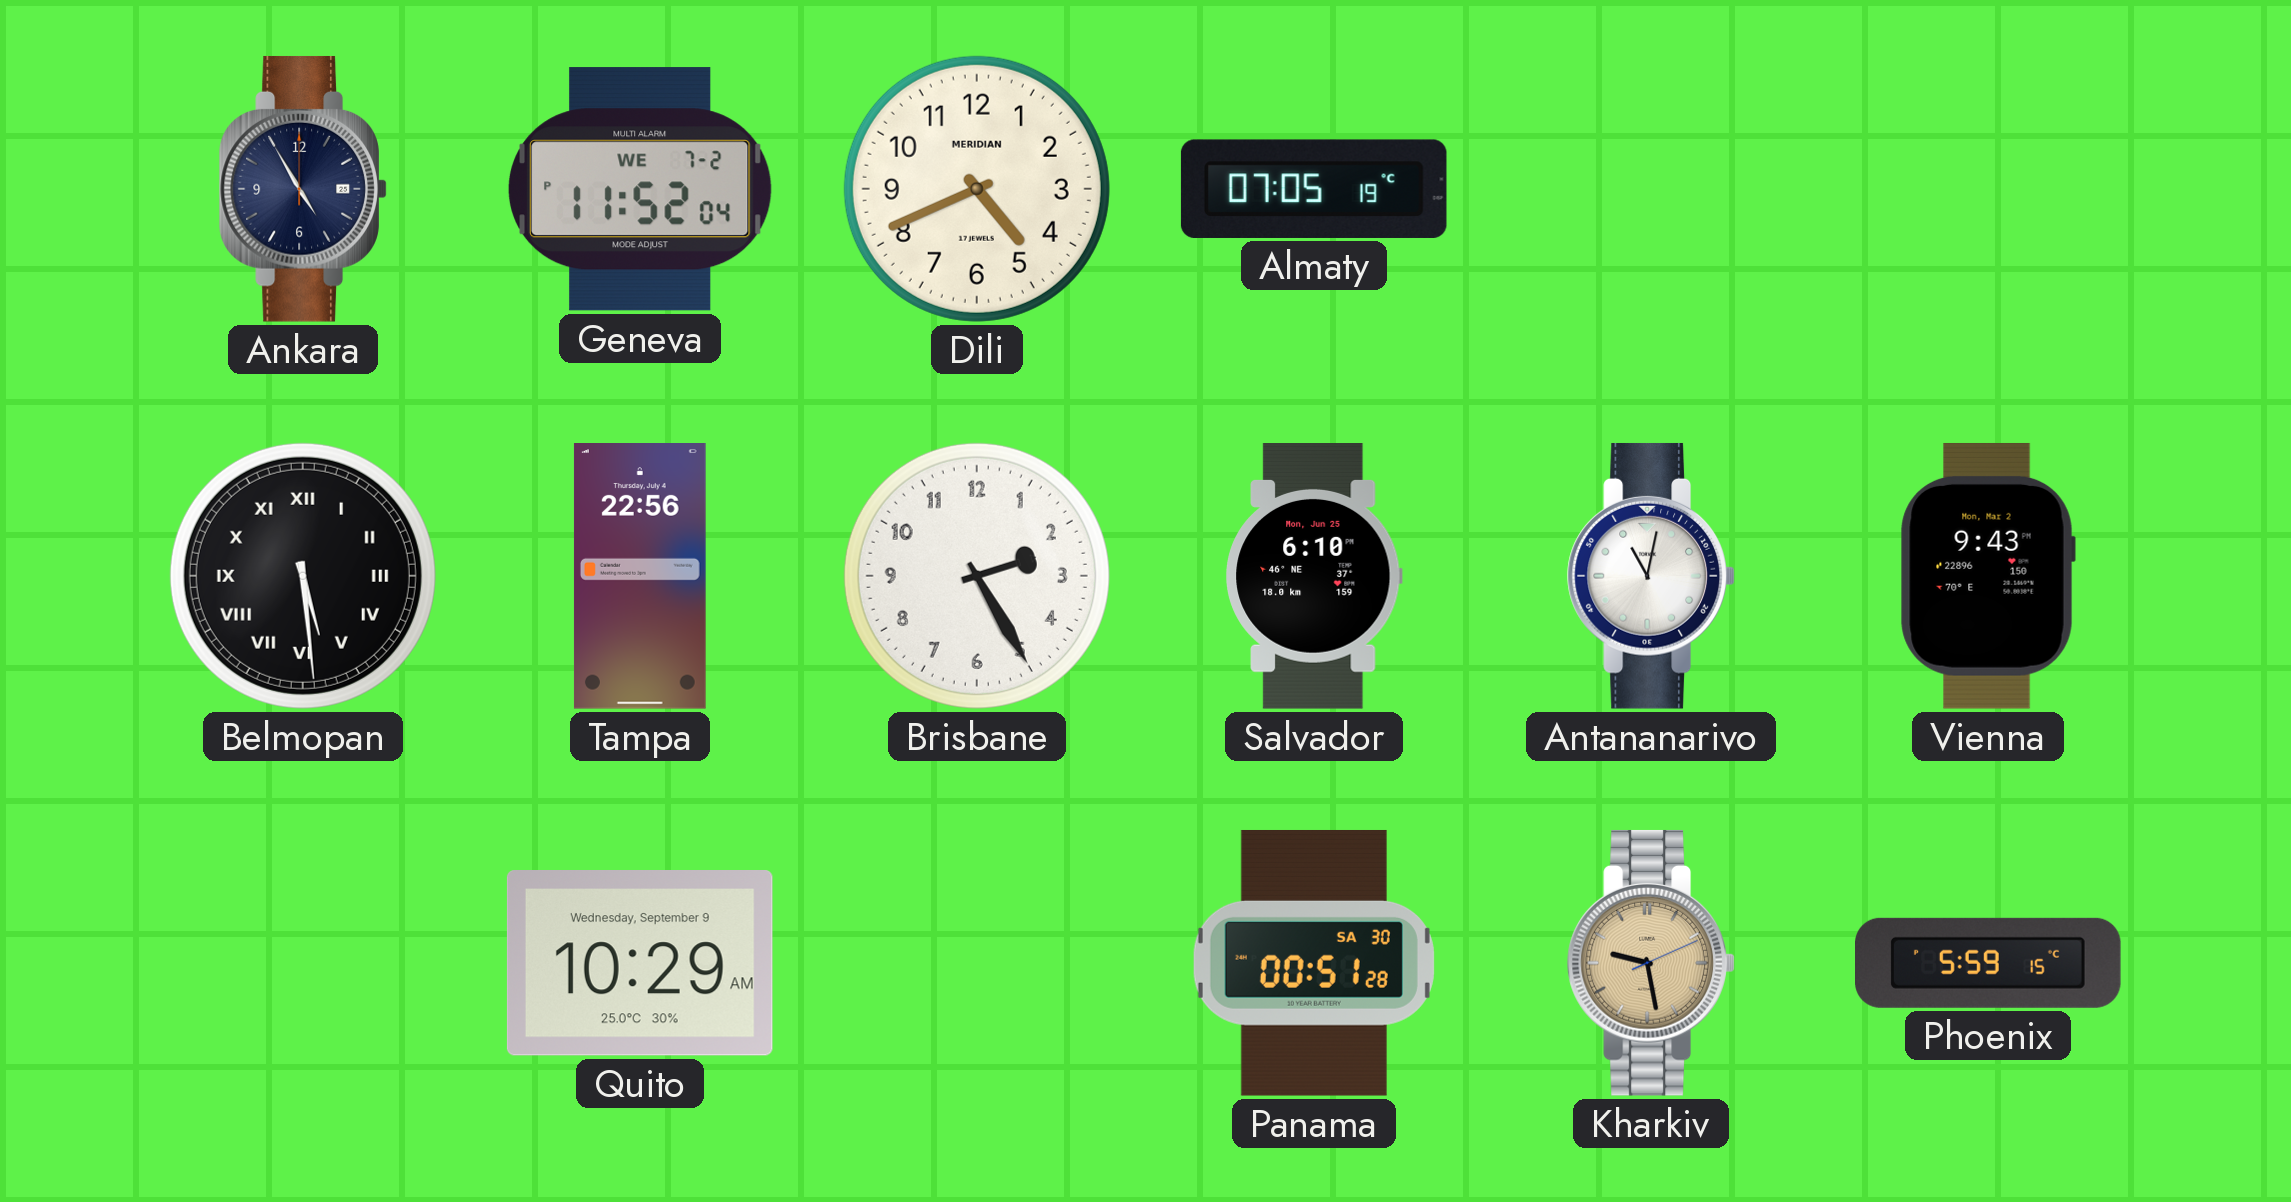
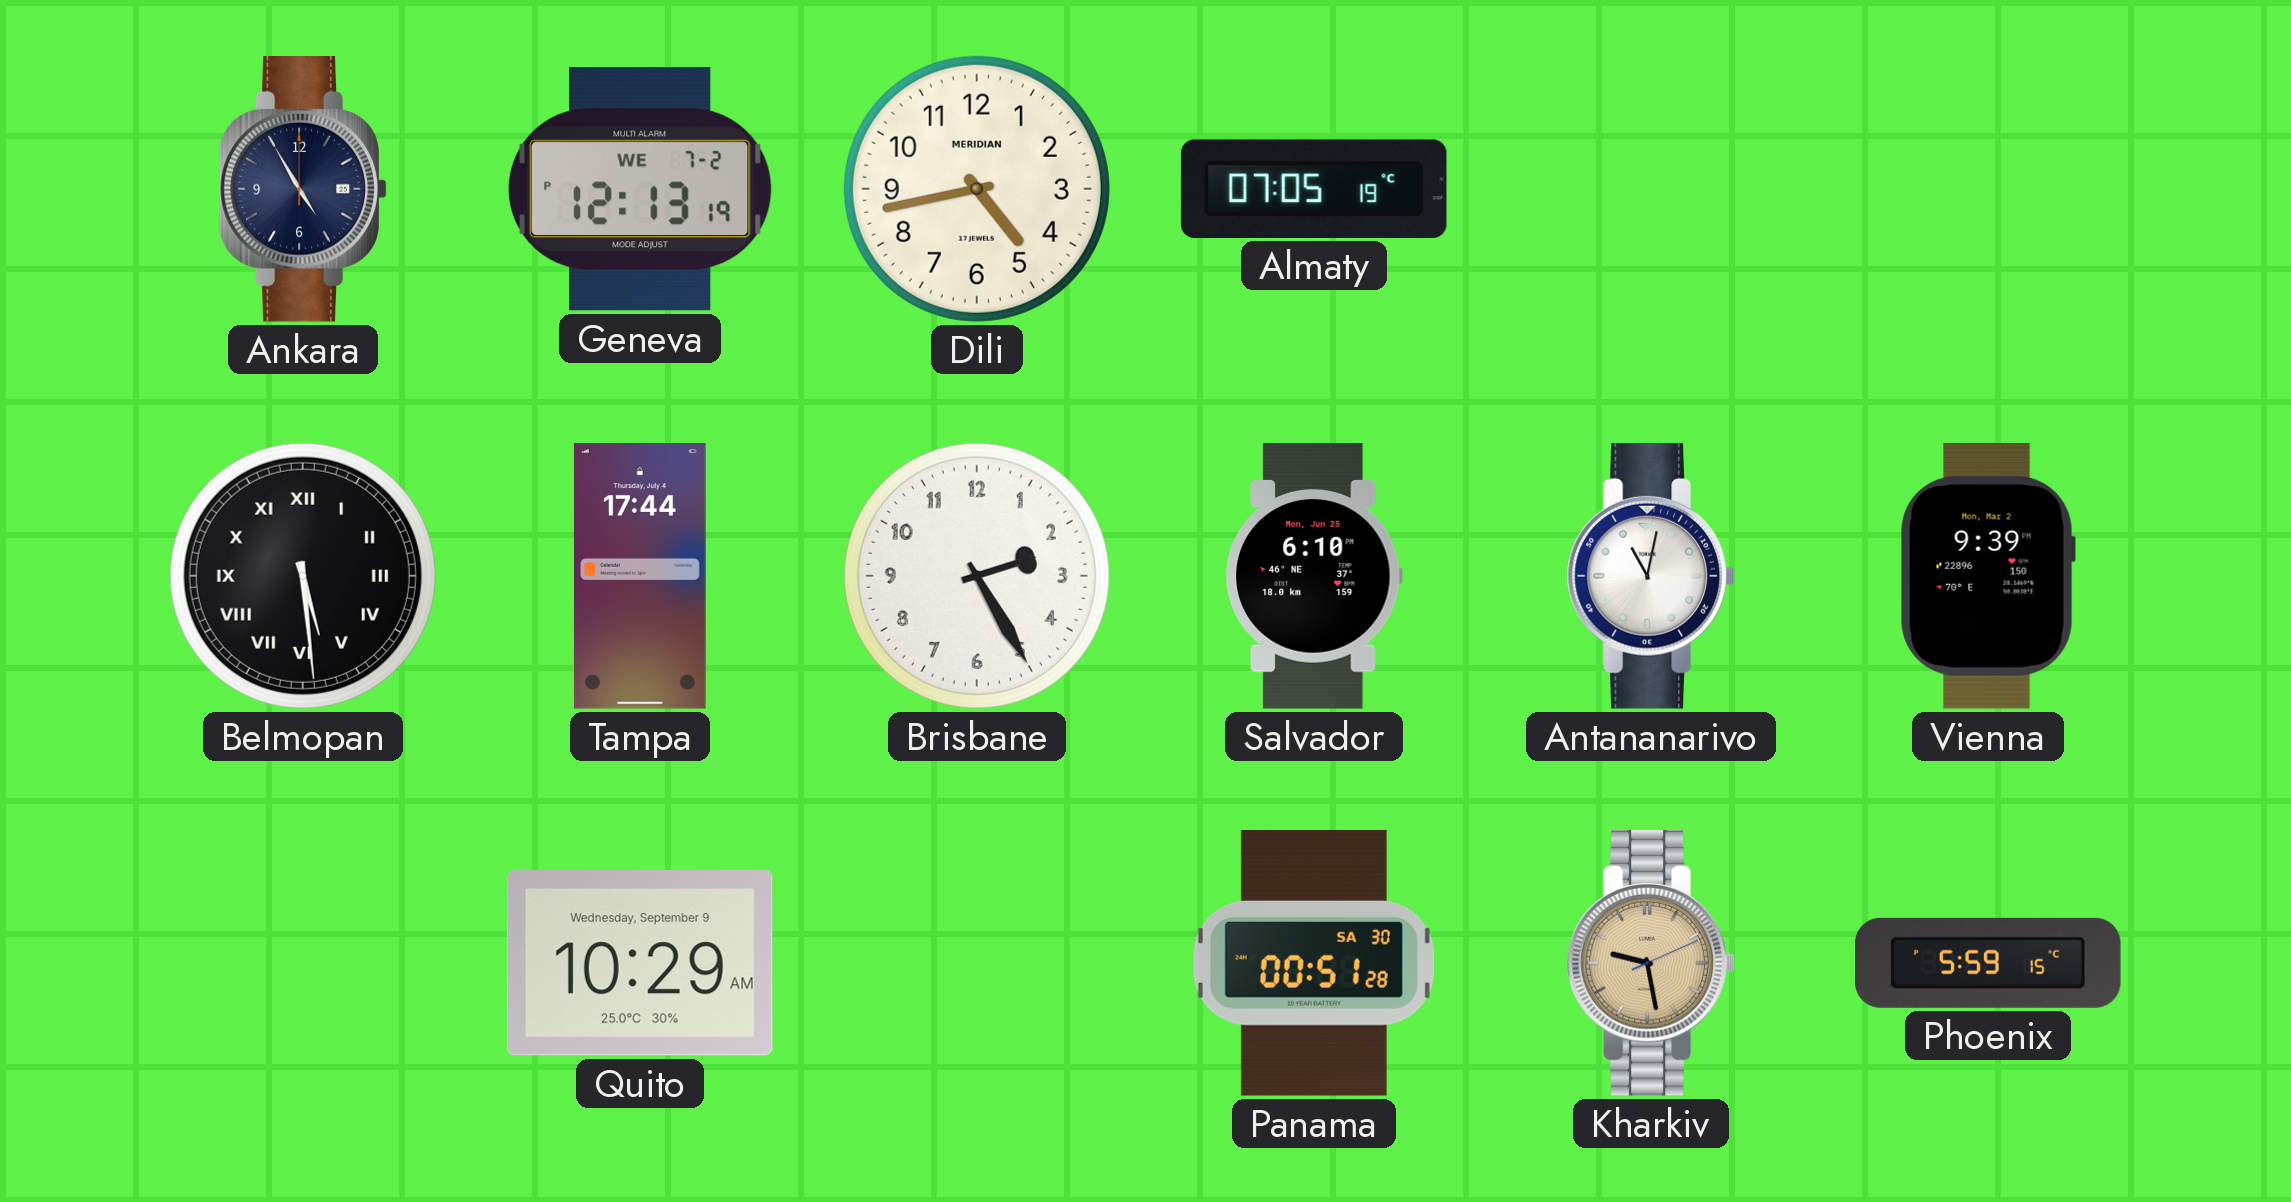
Geneva: 11:52 -> 12:13
Dili: 4:41 -> 4:43
Tampa: 22:56 -> 17:44
Vienna: 9:43 -> 9:39
